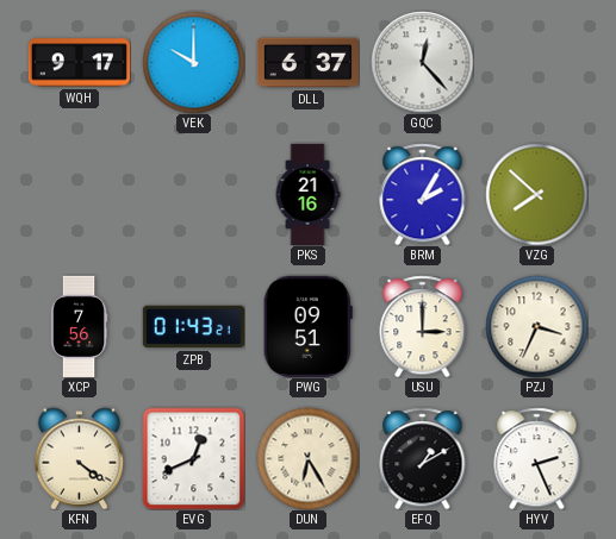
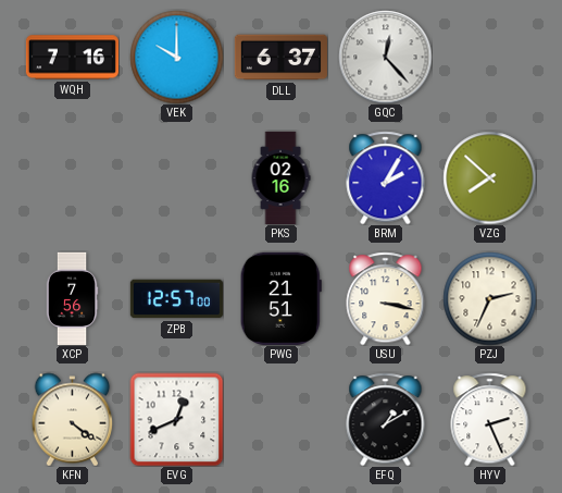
WQH: 9:17 -> 7:16
PKS: 21:16 -> 02:16
ZPB: 01:43 -> 12:57
PWG: 09:51 -> 21:51
USU: 3:00 -> 3:17
PZJ: 3:34 -> 2:34
DUN: 6:25 -> none
